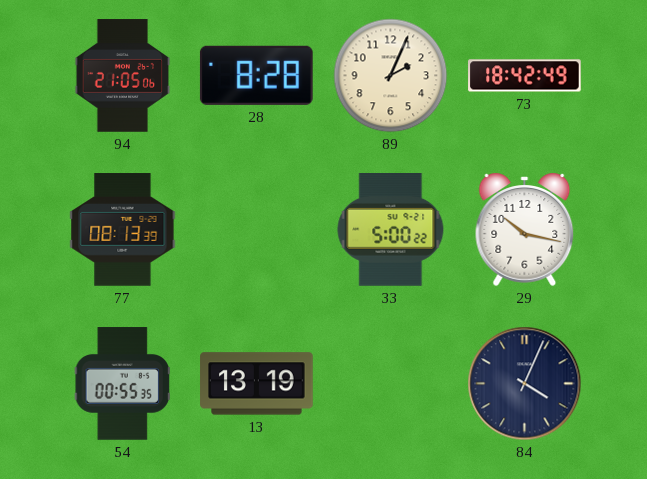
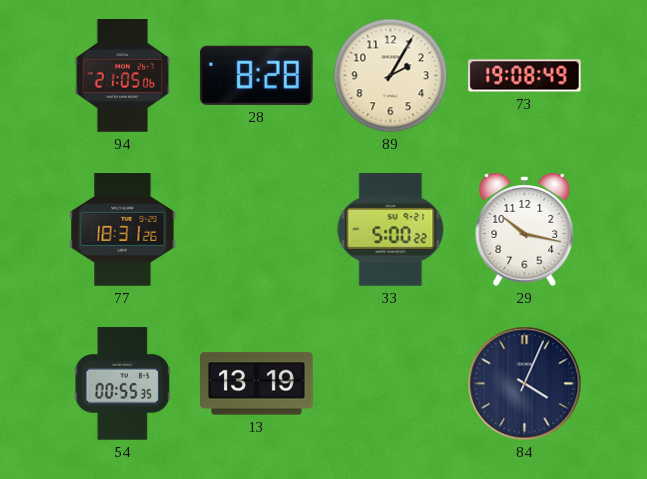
89: 2:04 -> 2:05
73: 18:42 -> 19:08
77: 08:13 -> 18:31
